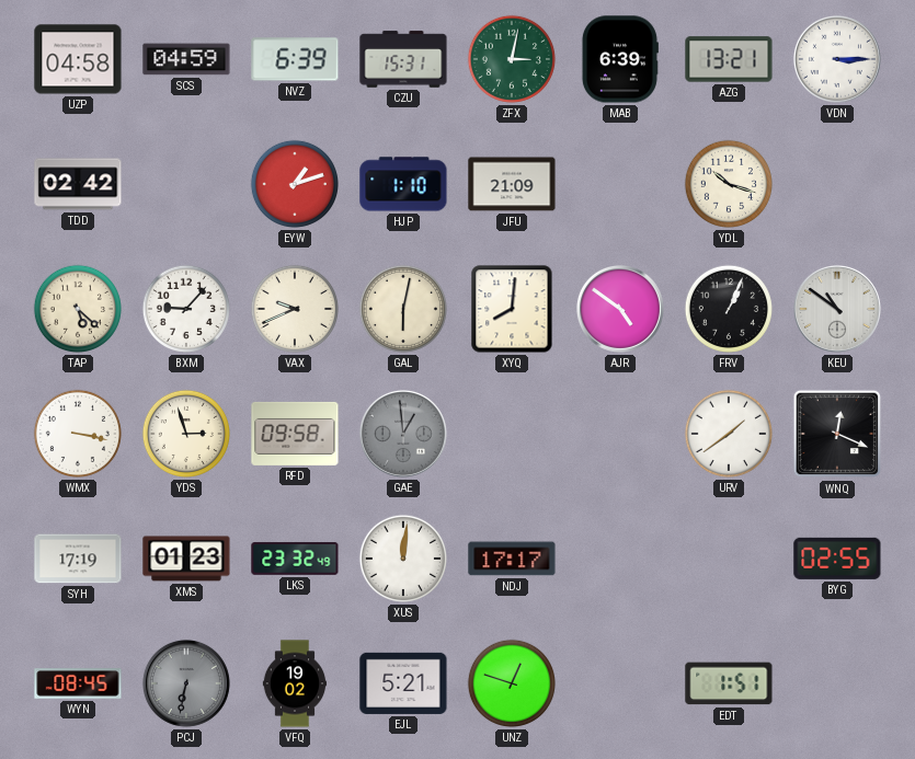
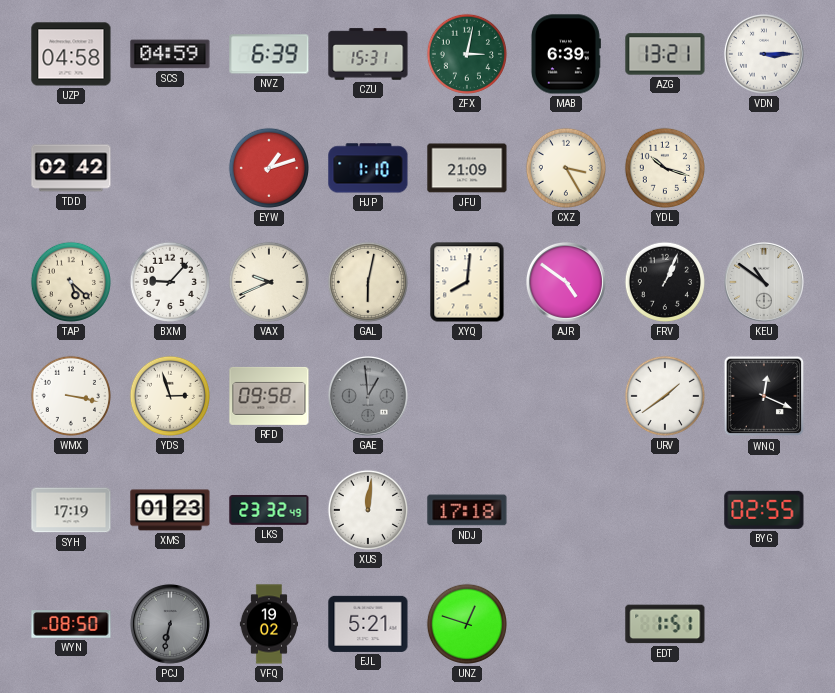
CXZ: none -> 3:25
NDJ: 17:17 -> 17:18
WYN: 08:45 -> 08:50
